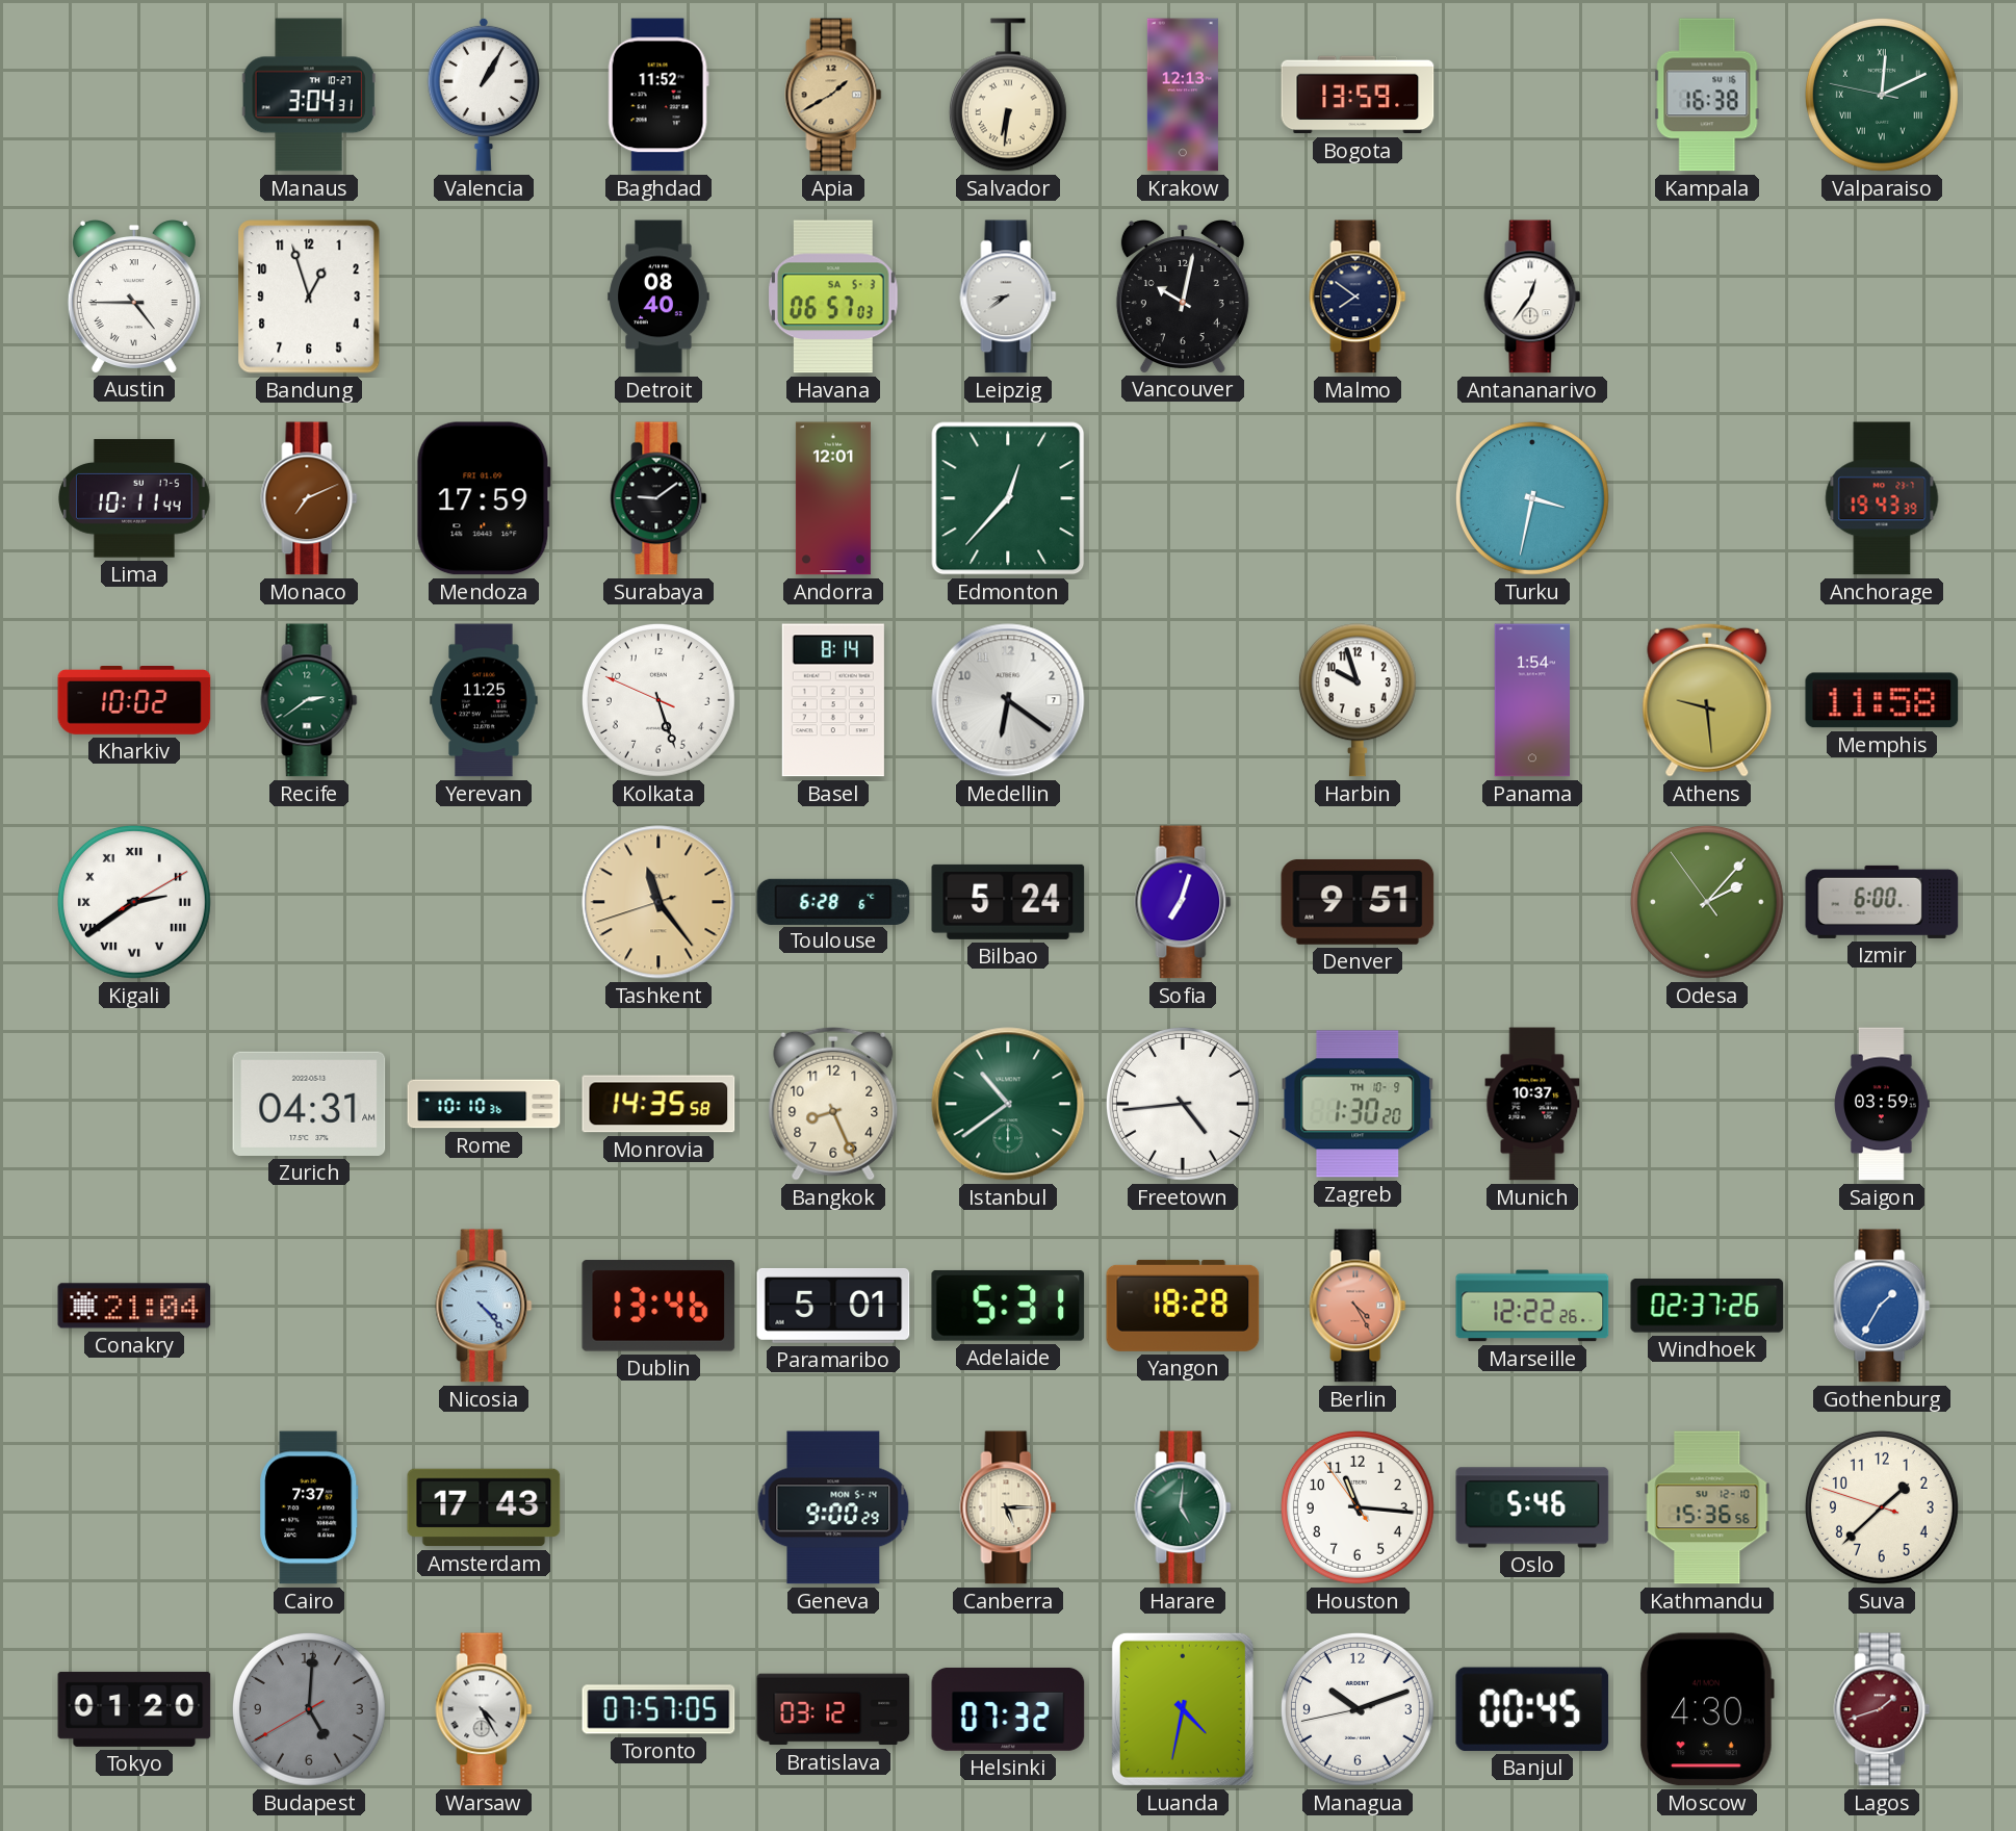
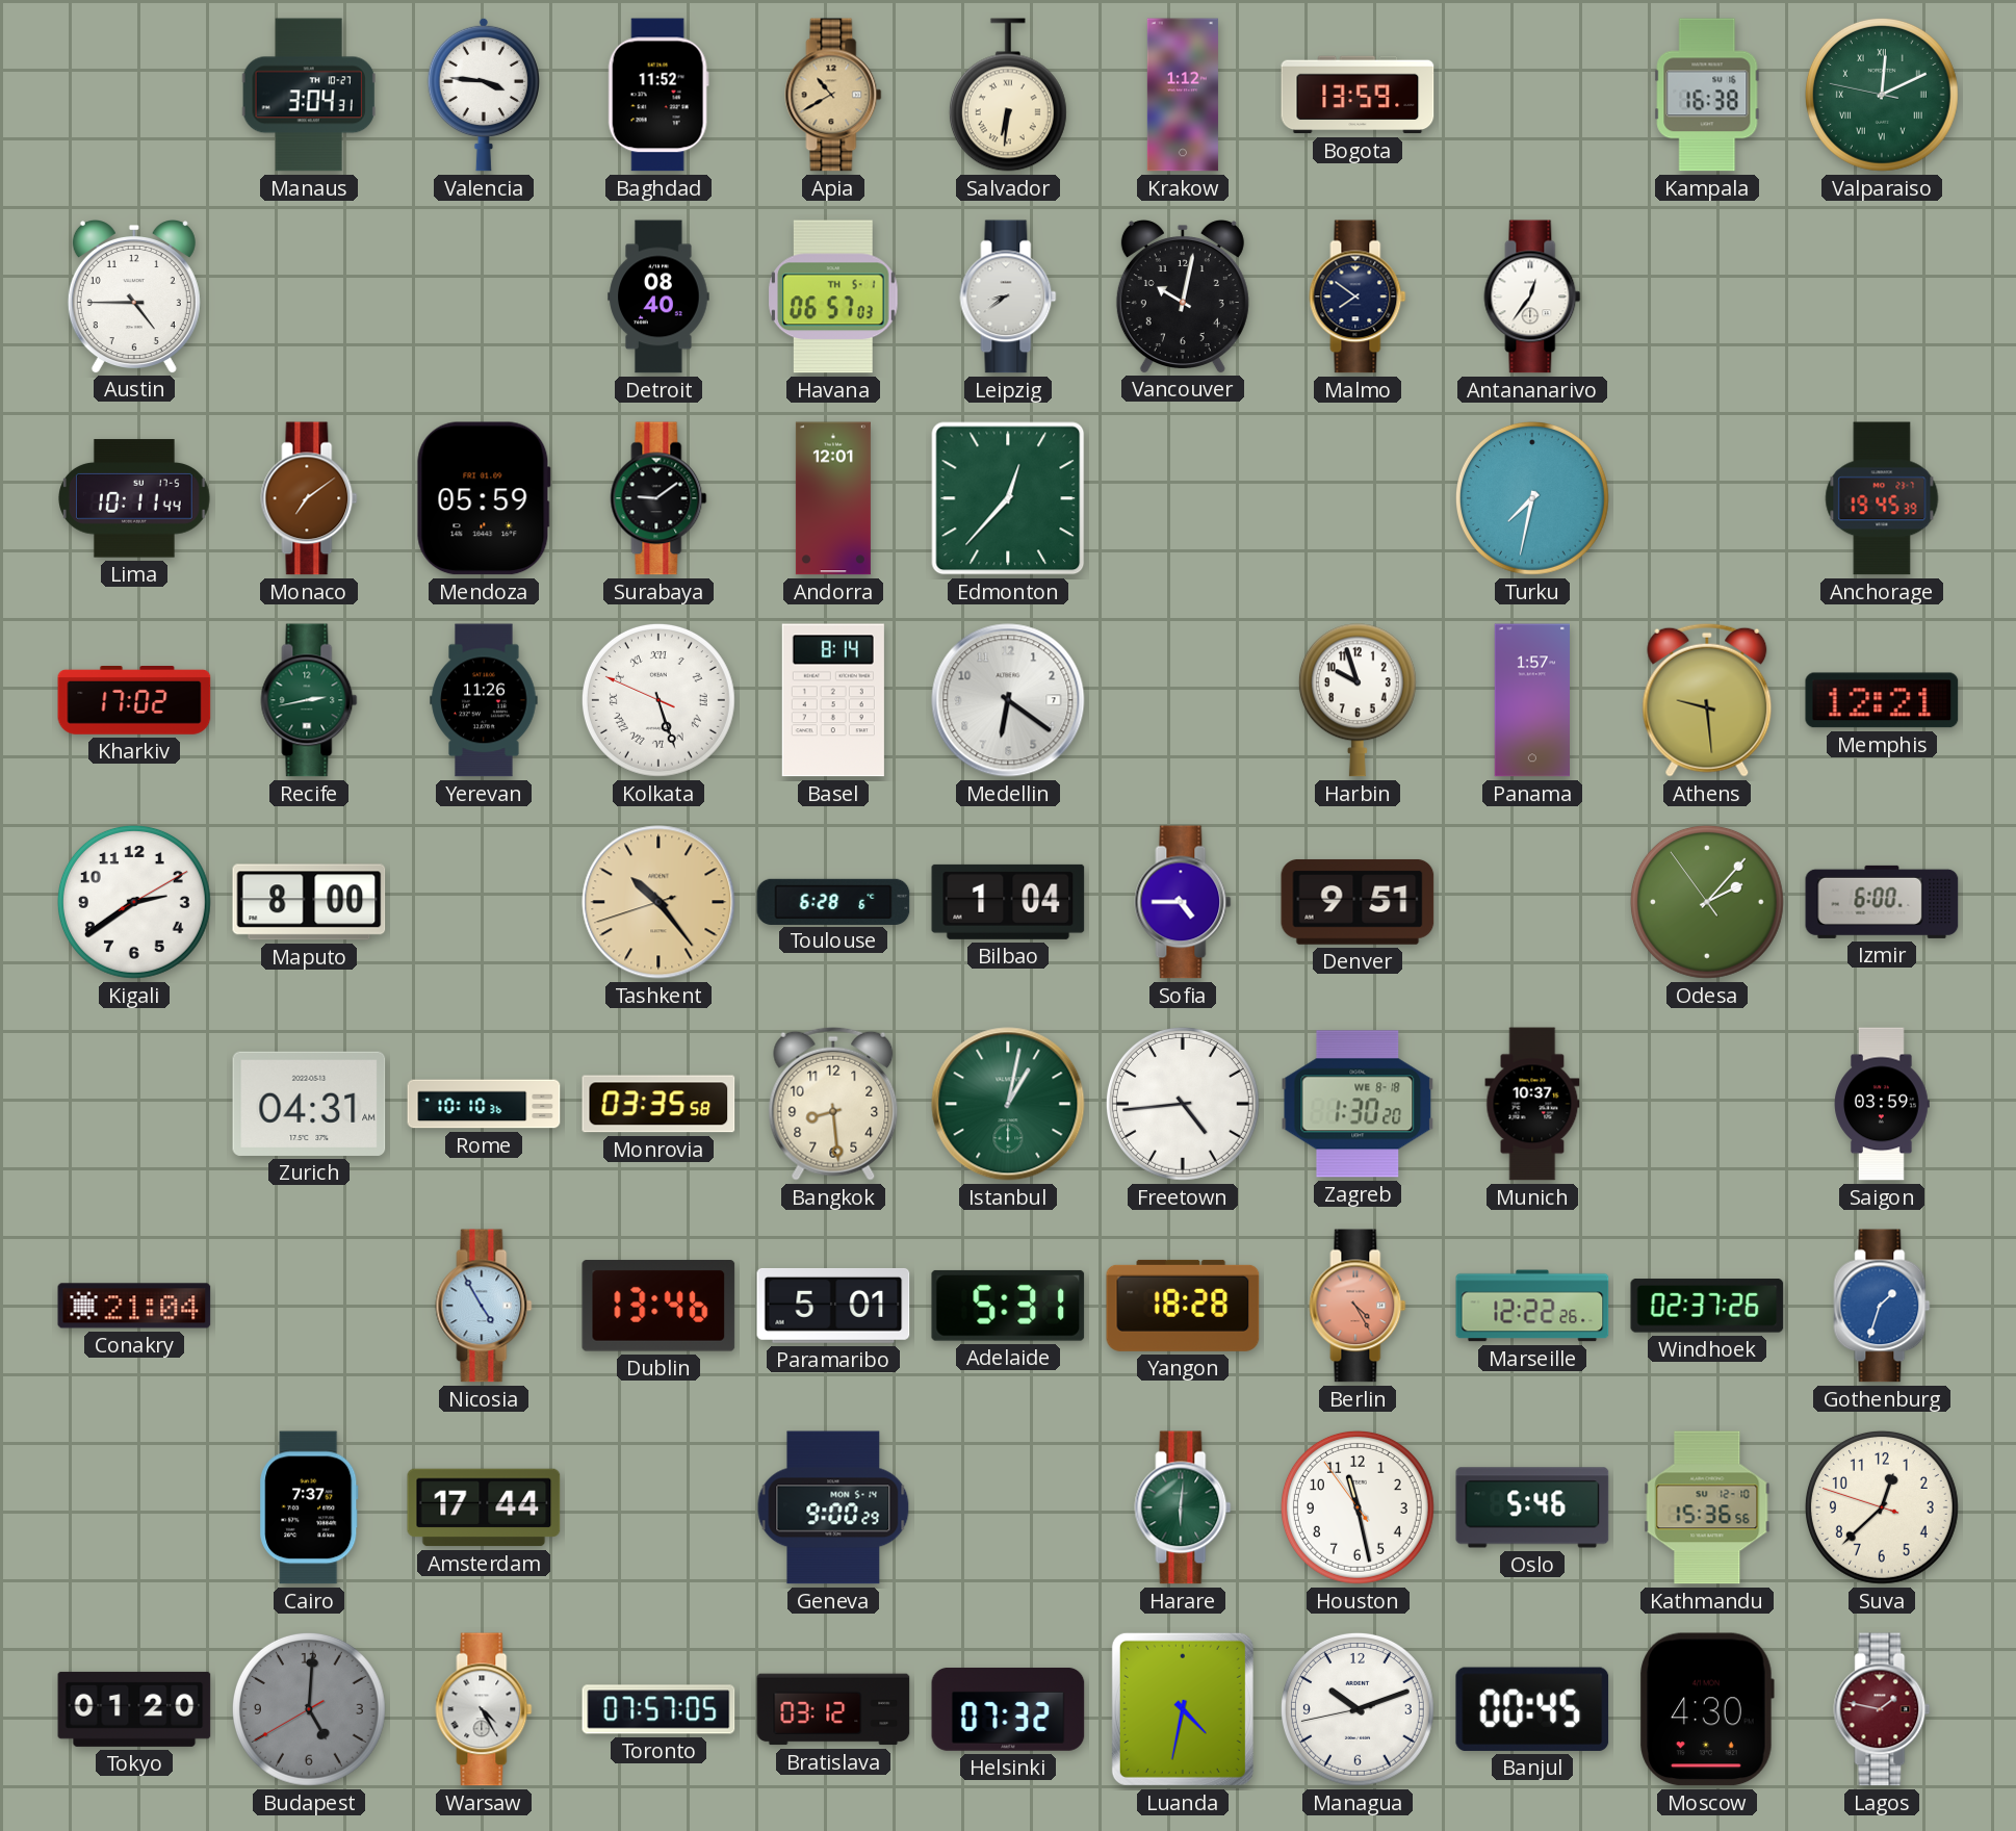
Valencia: 1:05 -> 3:46
Apia: 1:40 -> 10:40
Krakow: 12:13 -> 1:12
Austin numerals: Roman -> Arabic
Bandung: 12:57 -> none
Havana date: SA 5-3 -> TH 5-1
Monaco: 7:11 -> 7:09
Mendoza: 17:59 -> 05:59
Turku: 3:32 -> 7:32
Anchorage: 19:43 -> 19:45
Kharkiv: 10:02 -> 17:02
Recife: 2:39 -> 2:43
Yerevan: 11:25 -> 11:26
Kolkata numerals: Arabic -> Roman
Panama: 1:54 -> 1:57
Memphis: 11:58 -> 12:21
Kigali numerals: Roman -> Arabic
Maputo: none -> 8:00
Tashkent: 11:23 -> 10:23
Bilbao: 5:24 -> 1:04
Sofia: 7:03 -> 4:45
Monrovia: 14:35 -> 03:35
Bangkok: 8:26 -> 8:29
Istanbul: 10:39 -> 1:02
Zagreb date: TH 10-9 -> WE 8-18
Nicosia: 4:23 -> 4:55
Gothenburg: 1:35 -> 1:33
Amsterdam: 17:43 -> 17:44
Canberra: 5:15 -> none
Harare: 5:01 -> 6:01
Houston: 11:15 -> 11:27
Suva: 1:37 -> 12:37
Lagos: 1:42 -> 1:47
